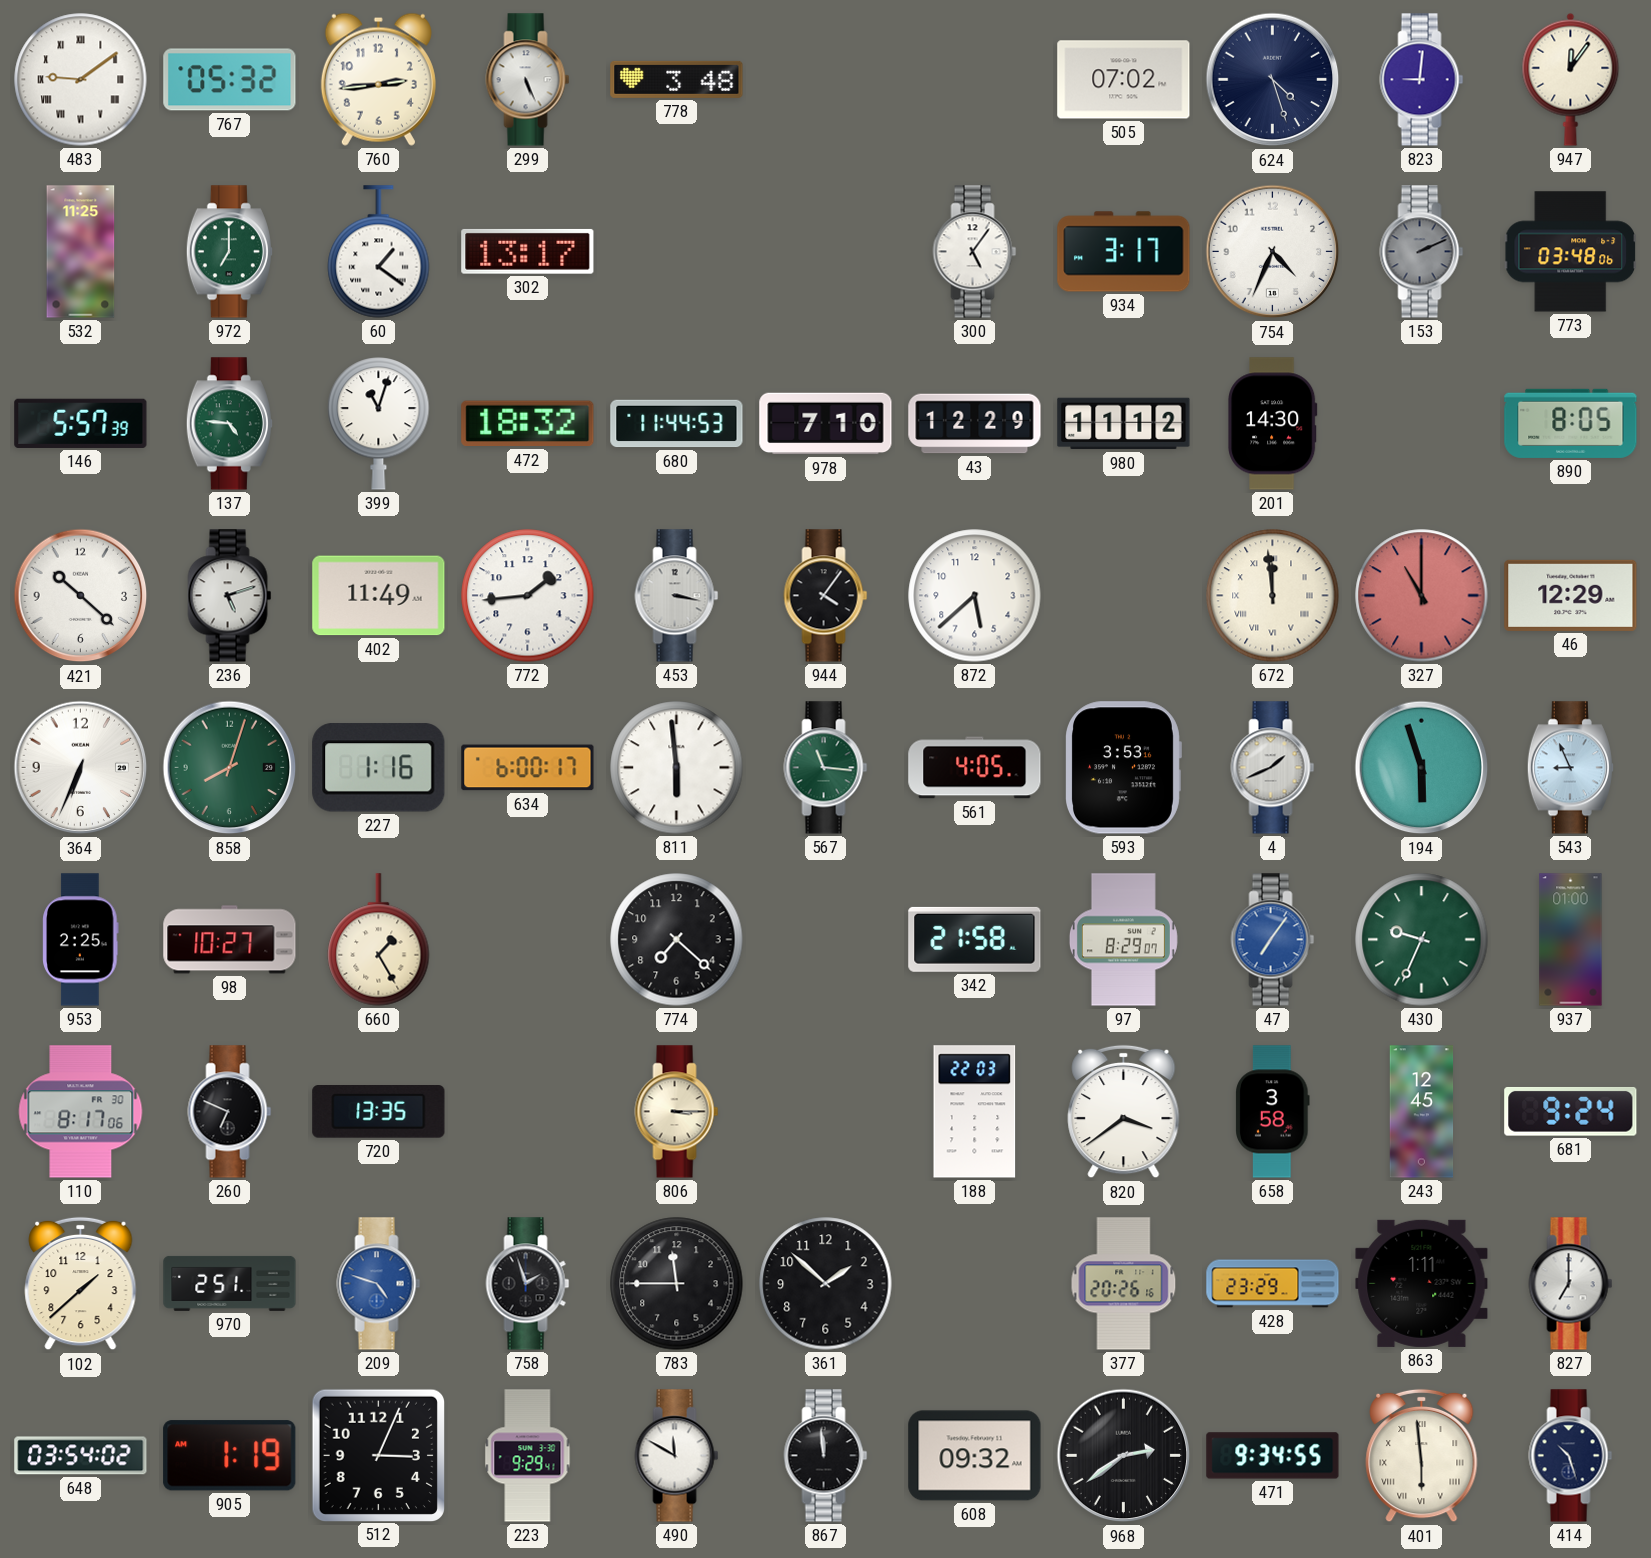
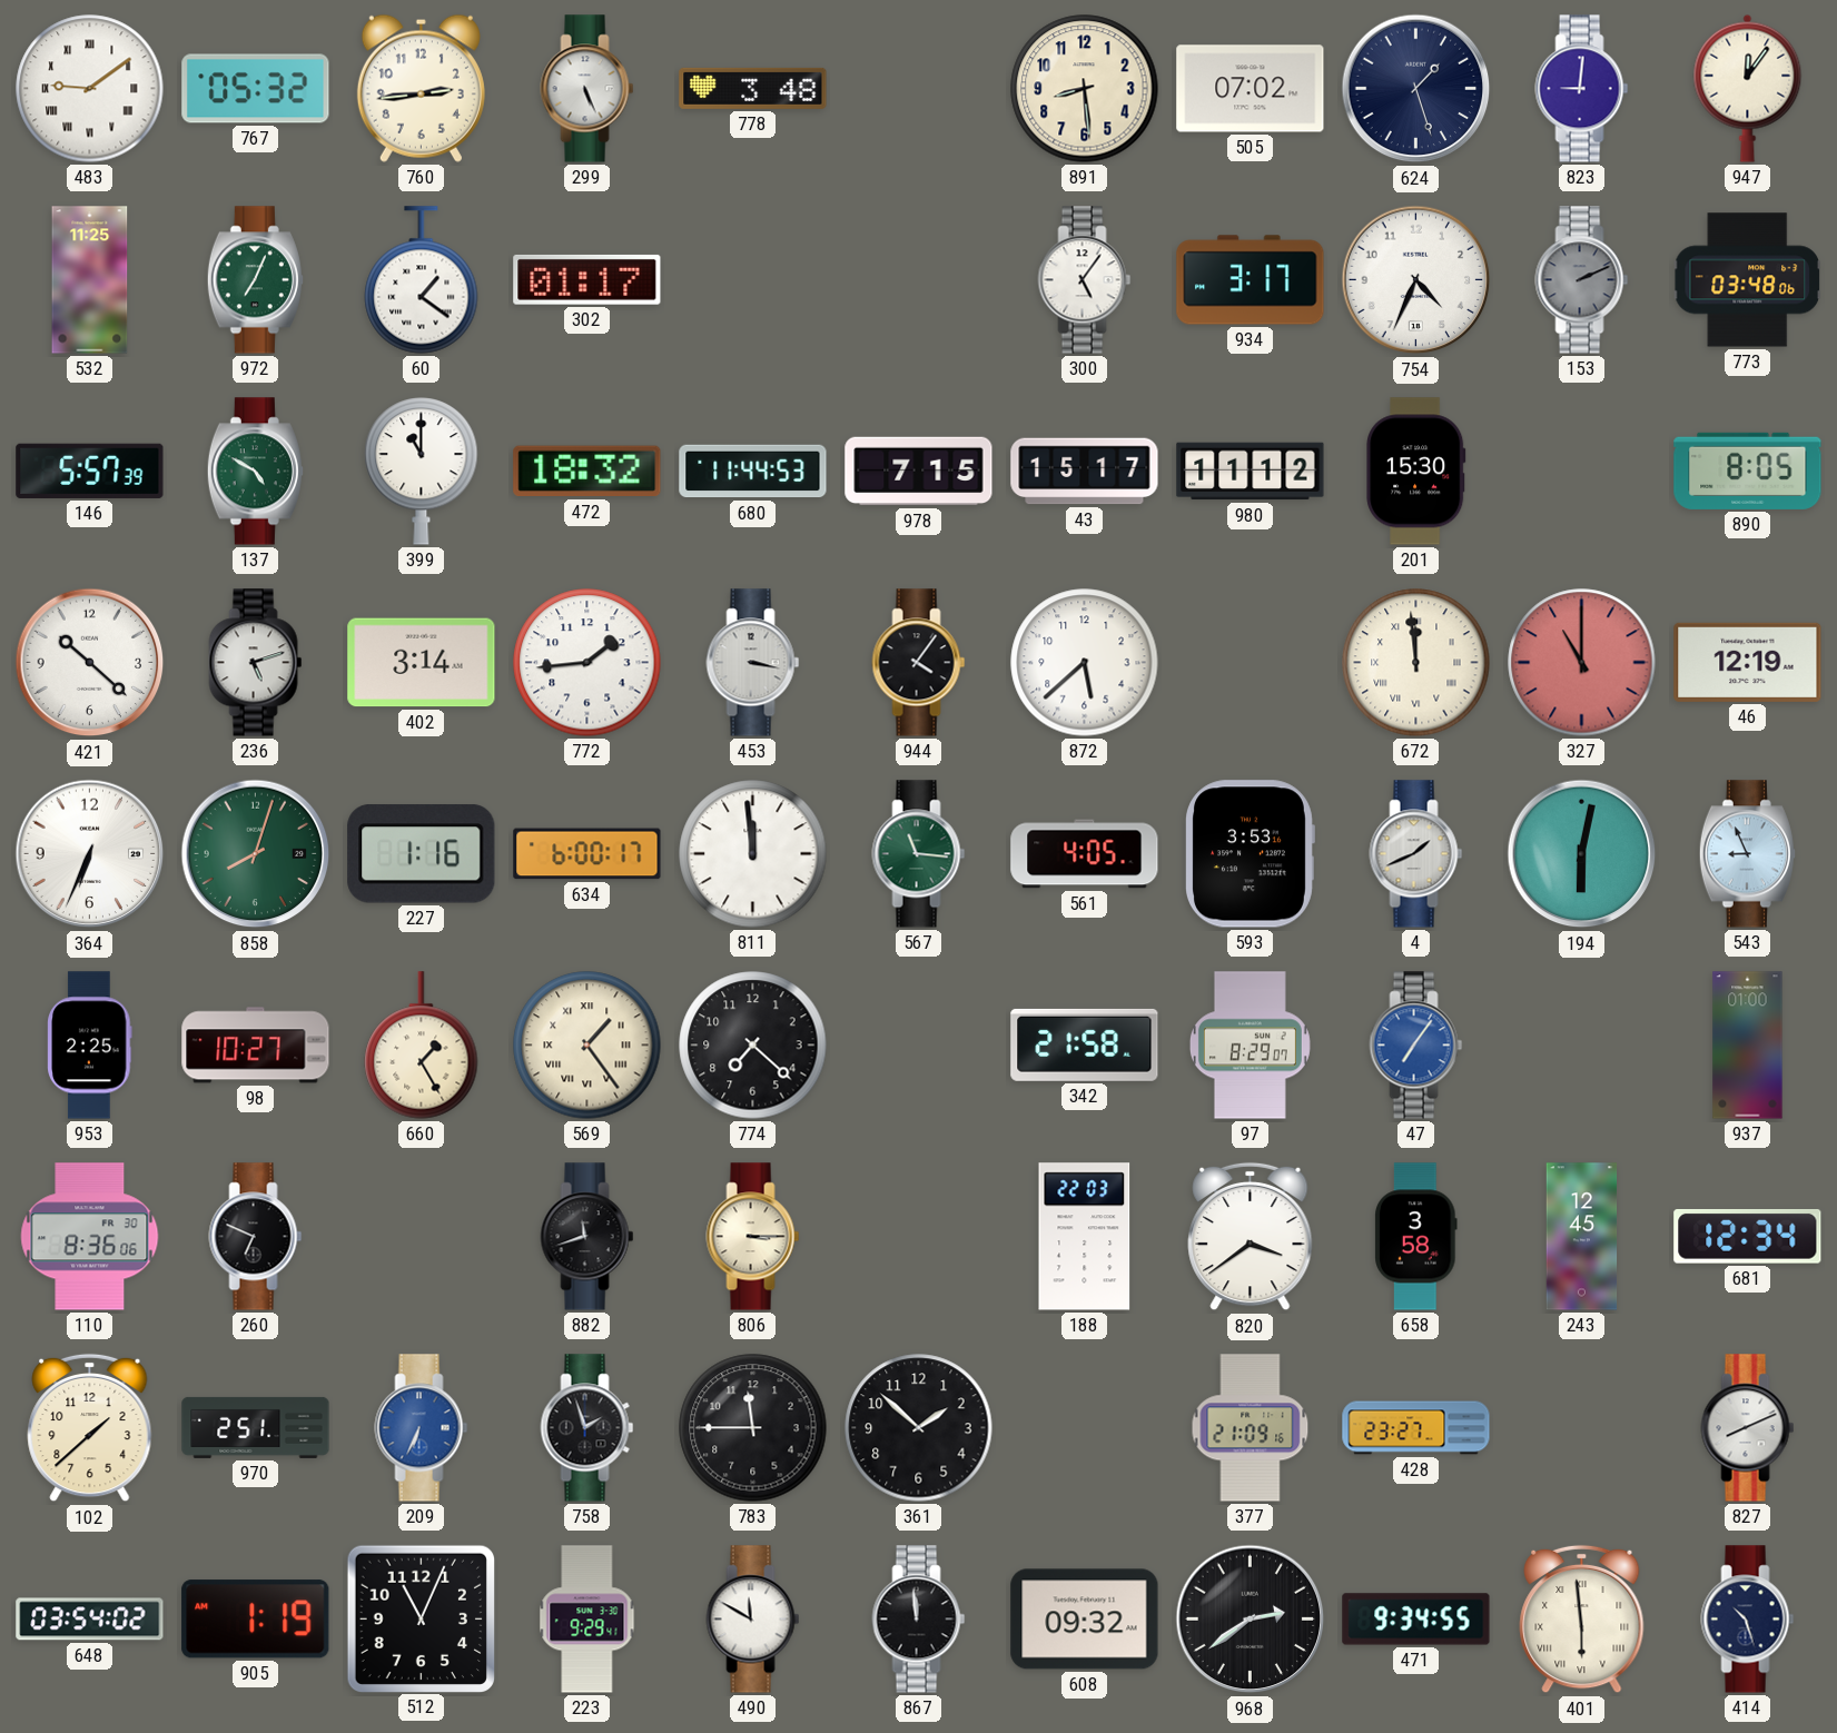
891: none -> 8:29
624: 4:27 -> 1:27
972: 7:00 -> 7:04
302: 13:17 -> 01:17
137: 4:46 -> 4:50
399: 11:03 -> 11:00
978: 7:10 -> 7:15
43: 12:29 -> 15:17
201: 14:30 -> 15:30
402: 11:49 -> 3:14
46: 12:29 -> 12:19
811: 5:59 -> 11:59
194: 5:57 -> 6:02
569: none -> 1:24
430: 9:34 -> none
110: 8:17 -> 8:36
720: 13:35 -> none
882: none -> 11:42
681: 9:24 -> 12:34
209: 4:48 -> 6:34
377: 20:26 -> 21:09
428: 23:29 -> 23:27
863: 1:11 -> none
827: 7:00 -> 8:11
512: 3:04 -> 11:04
